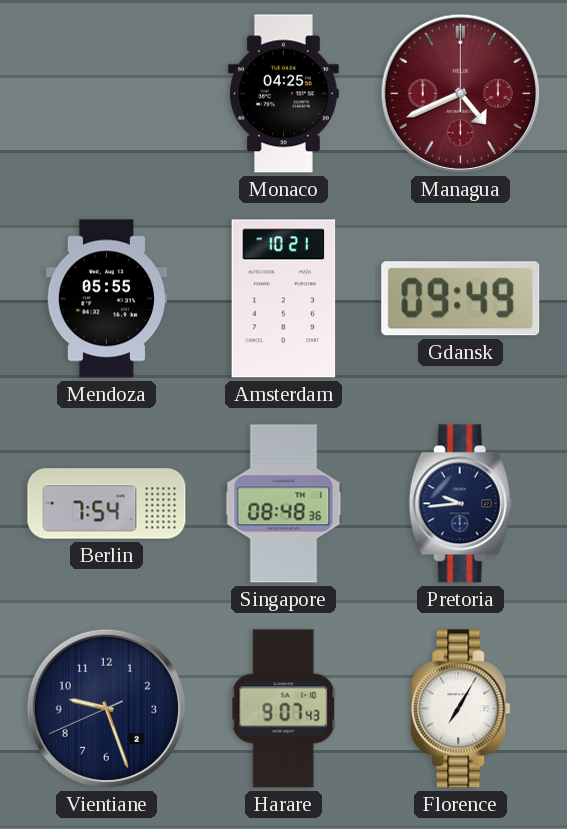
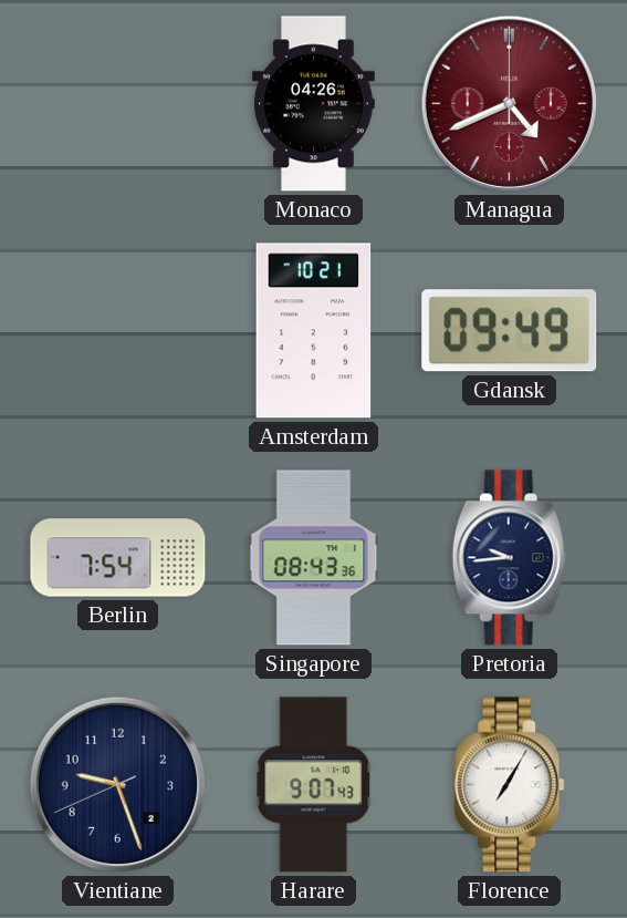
Monaco: 04:25 -> 04:26
Mendoza: 05:55 -> none
Singapore: 08:48 -> 08:43
